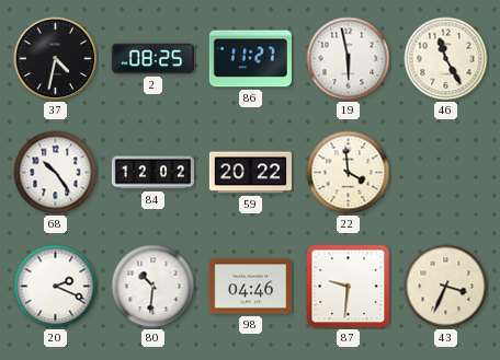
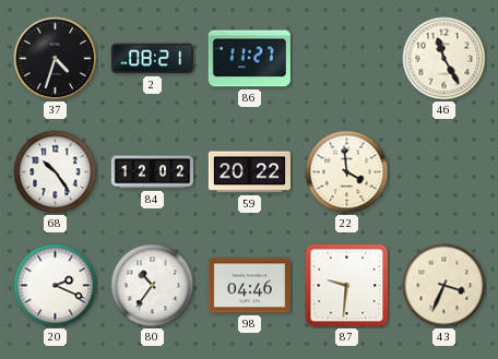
37: 4:32 -> 4:33
2: 08:25 -> 08:21
19: 5:58 -> none
80: 10:31 -> 10:36
